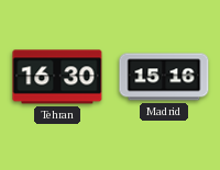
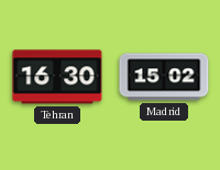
Madrid: 15:16 -> 15:02
